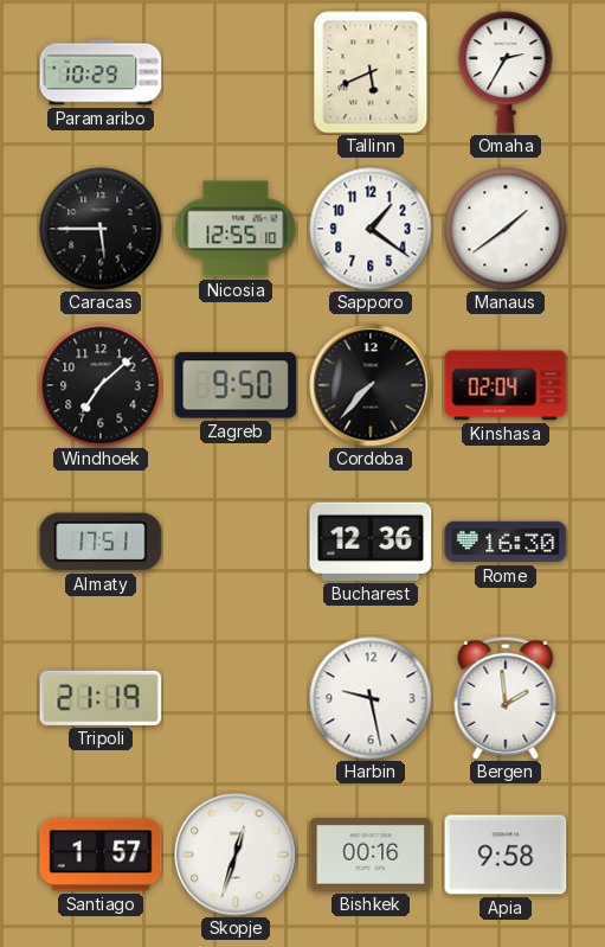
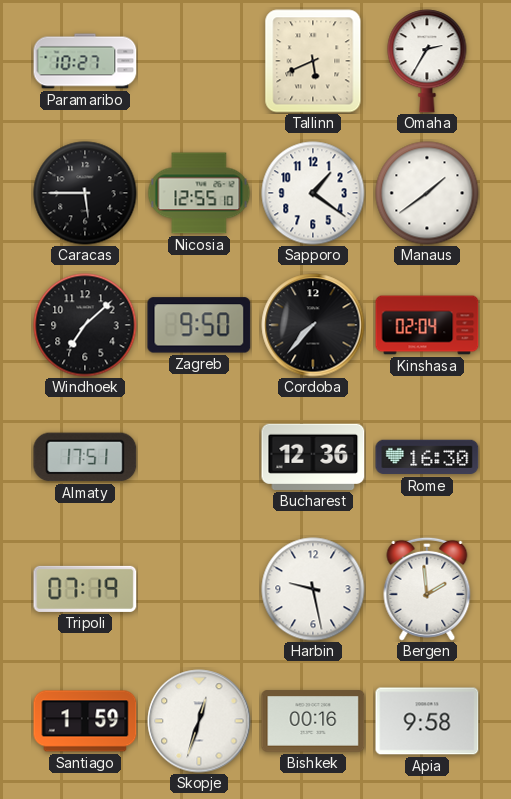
Paramaribo: 10:29 -> 10:27
Tripoli: 21:19 -> 07:19
Santiago: 1:57 -> 1:59
